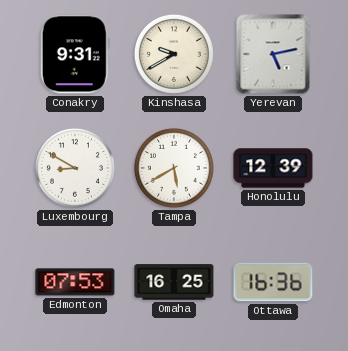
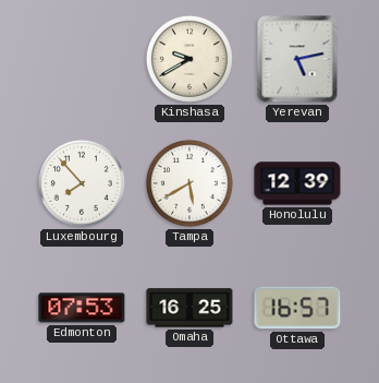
Conakry: 9:31 -> none
Luxembourg: 8:50 -> 7:53
Ottawa: 16:36 -> 16:57
